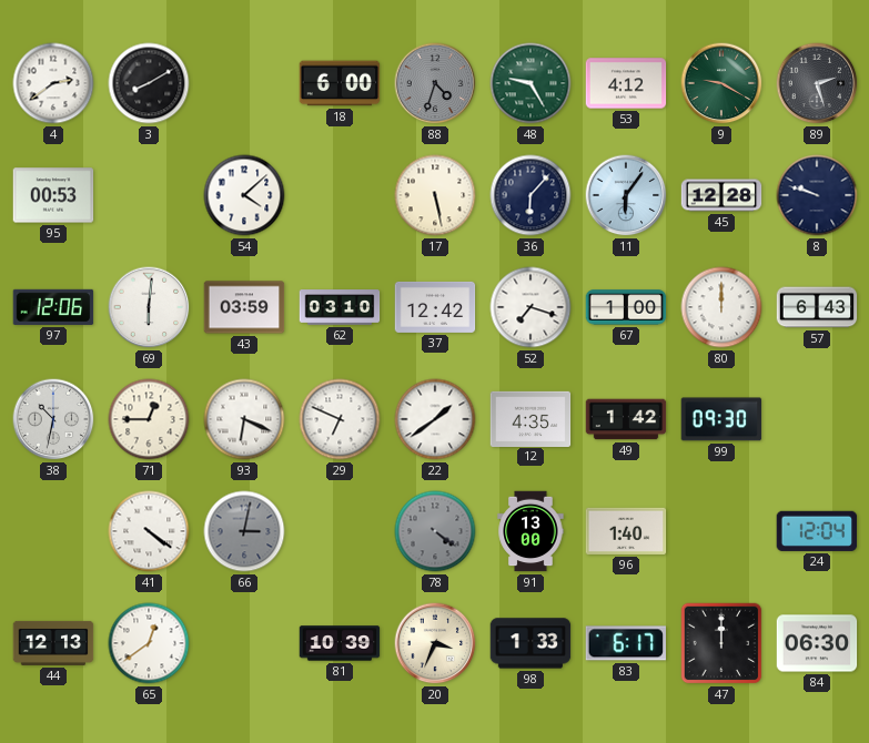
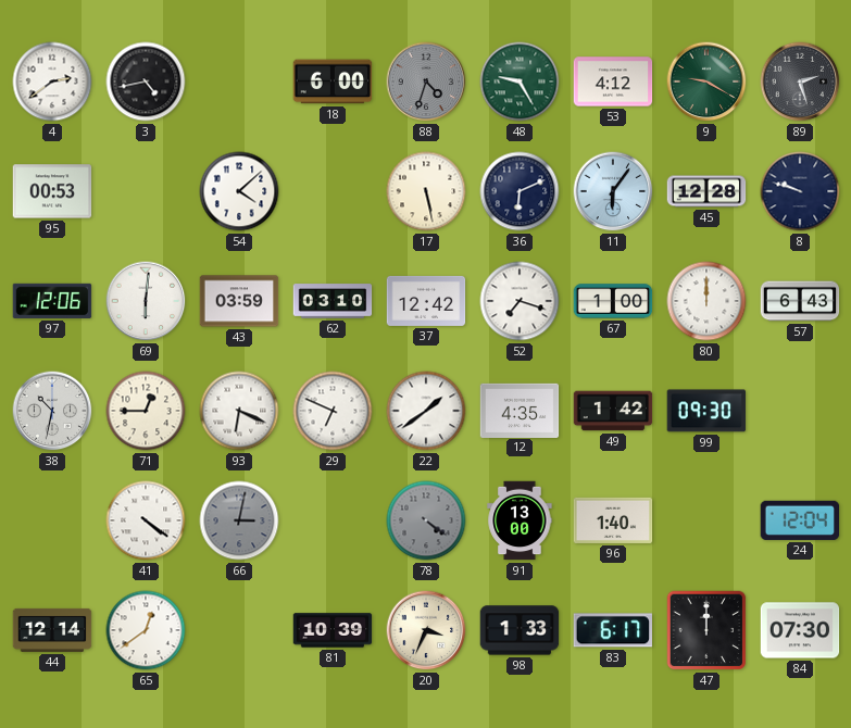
3: 8:10 -> 4:43
36: 6:07 -> 6:11
44: 12:13 -> 12:14
84: 06:30 -> 07:30
